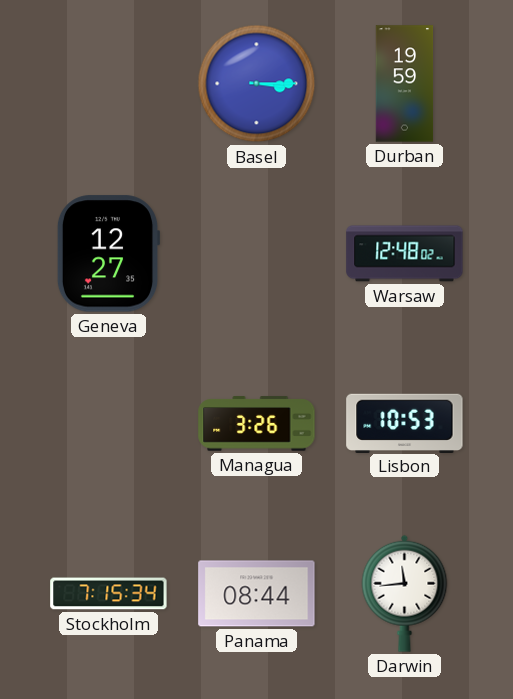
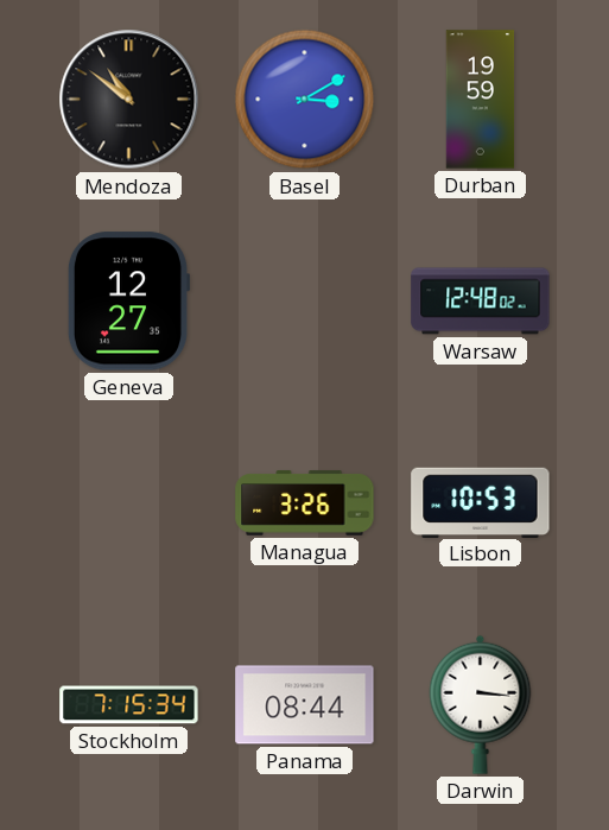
Mendoza: none -> 10:51
Basel: 3:15 -> 3:10
Darwin: 11:44 -> 3:16
